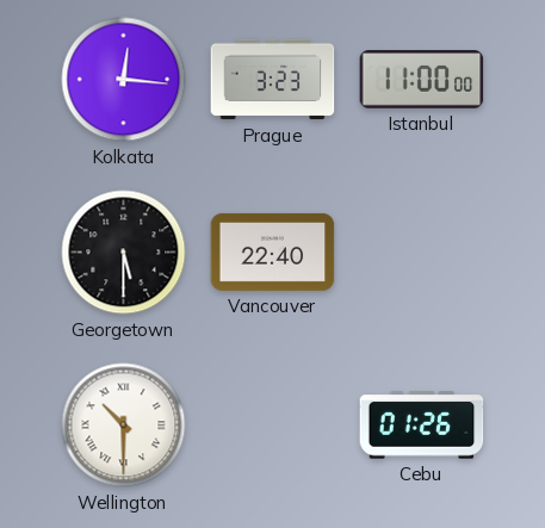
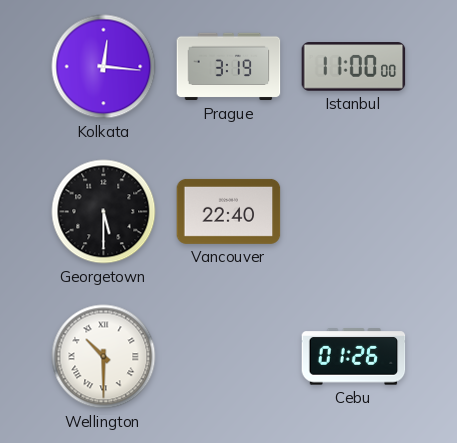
Prague: 3:23 -> 3:19
